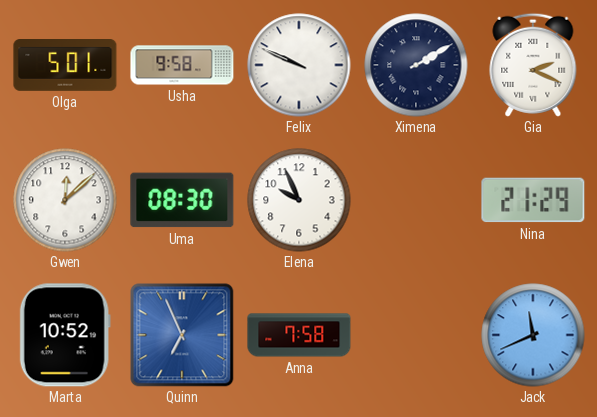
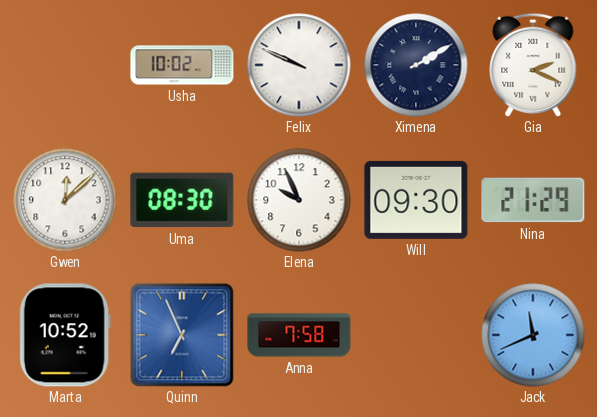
Olga: 5:01 -> none
Usha: 9:58 -> 10:02
Will: none -> 09:30
